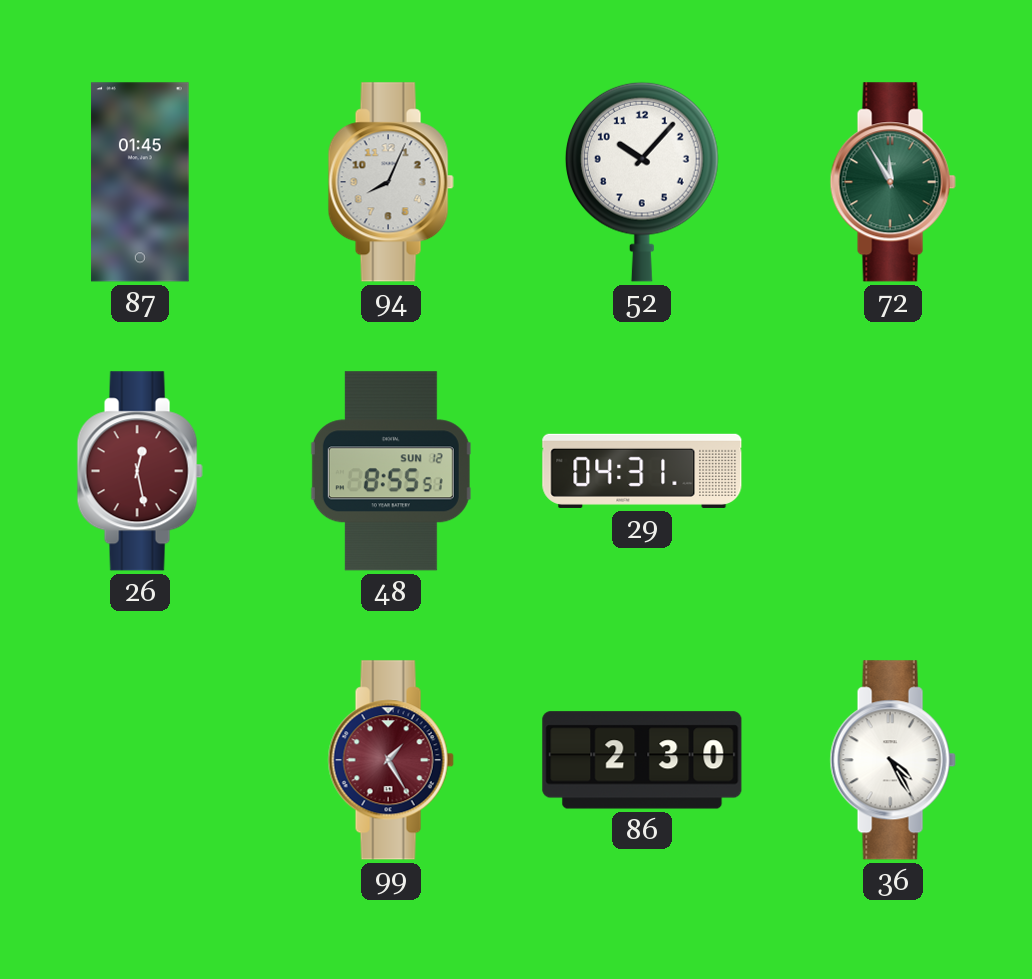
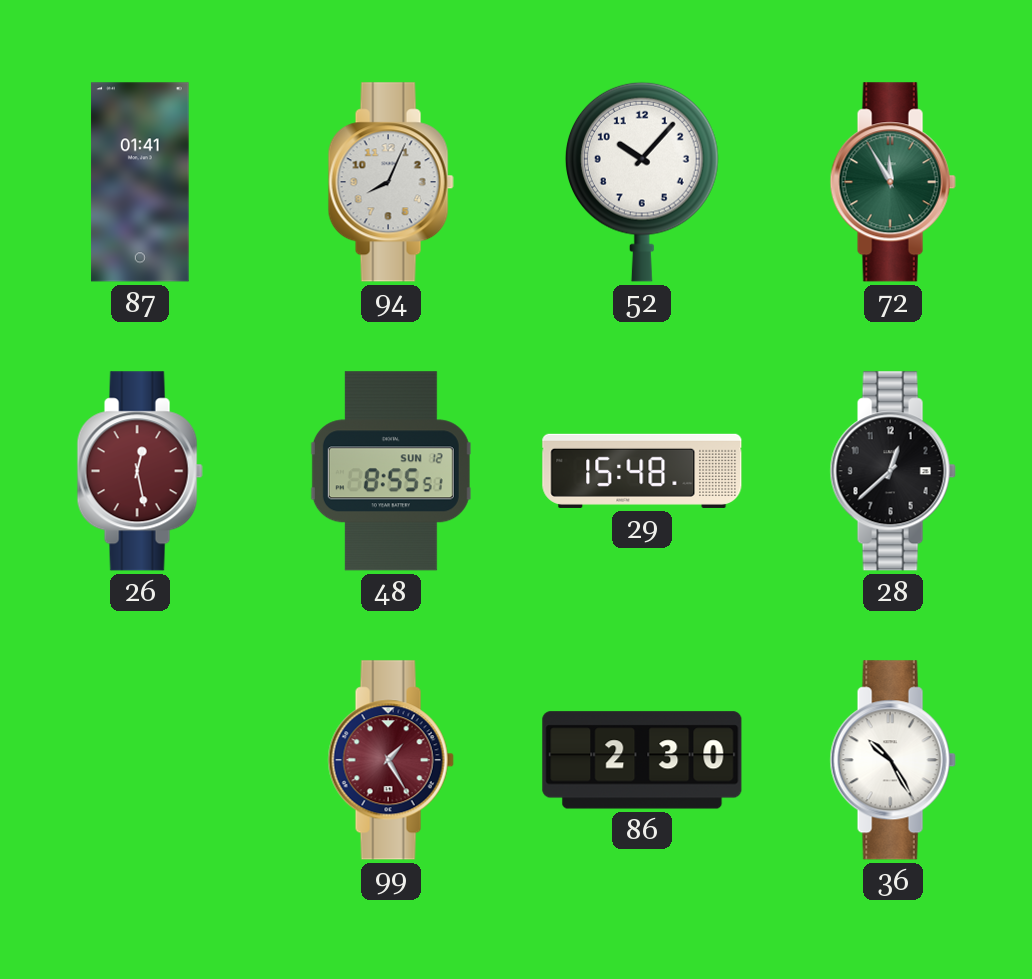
87: 01:45 -> 01:41
29: 04:31 -> 15:48
28: none -> 12:38
36: 4:25 -> 10:25
